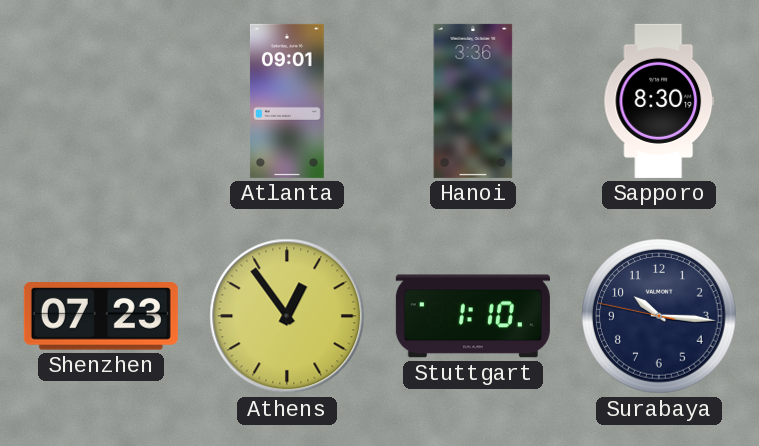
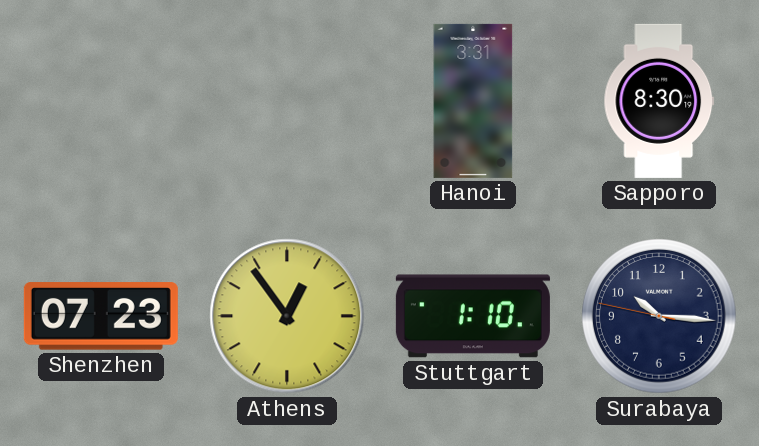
Atlanta: 09:01 -> none
Hanoi: 3:36 -> 3:31
